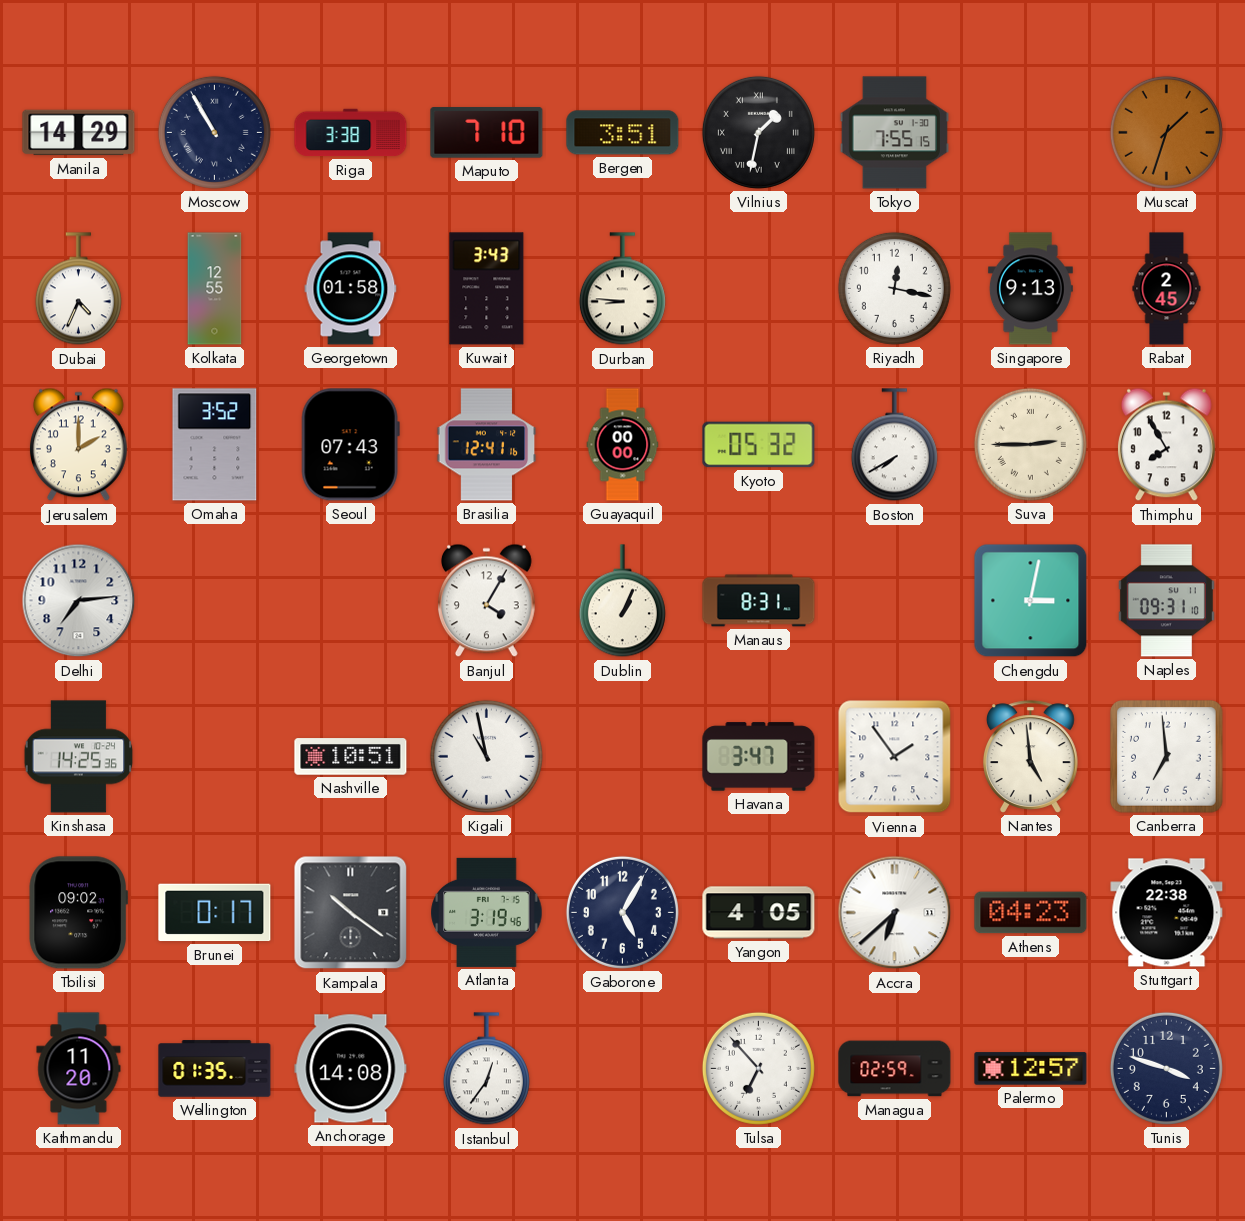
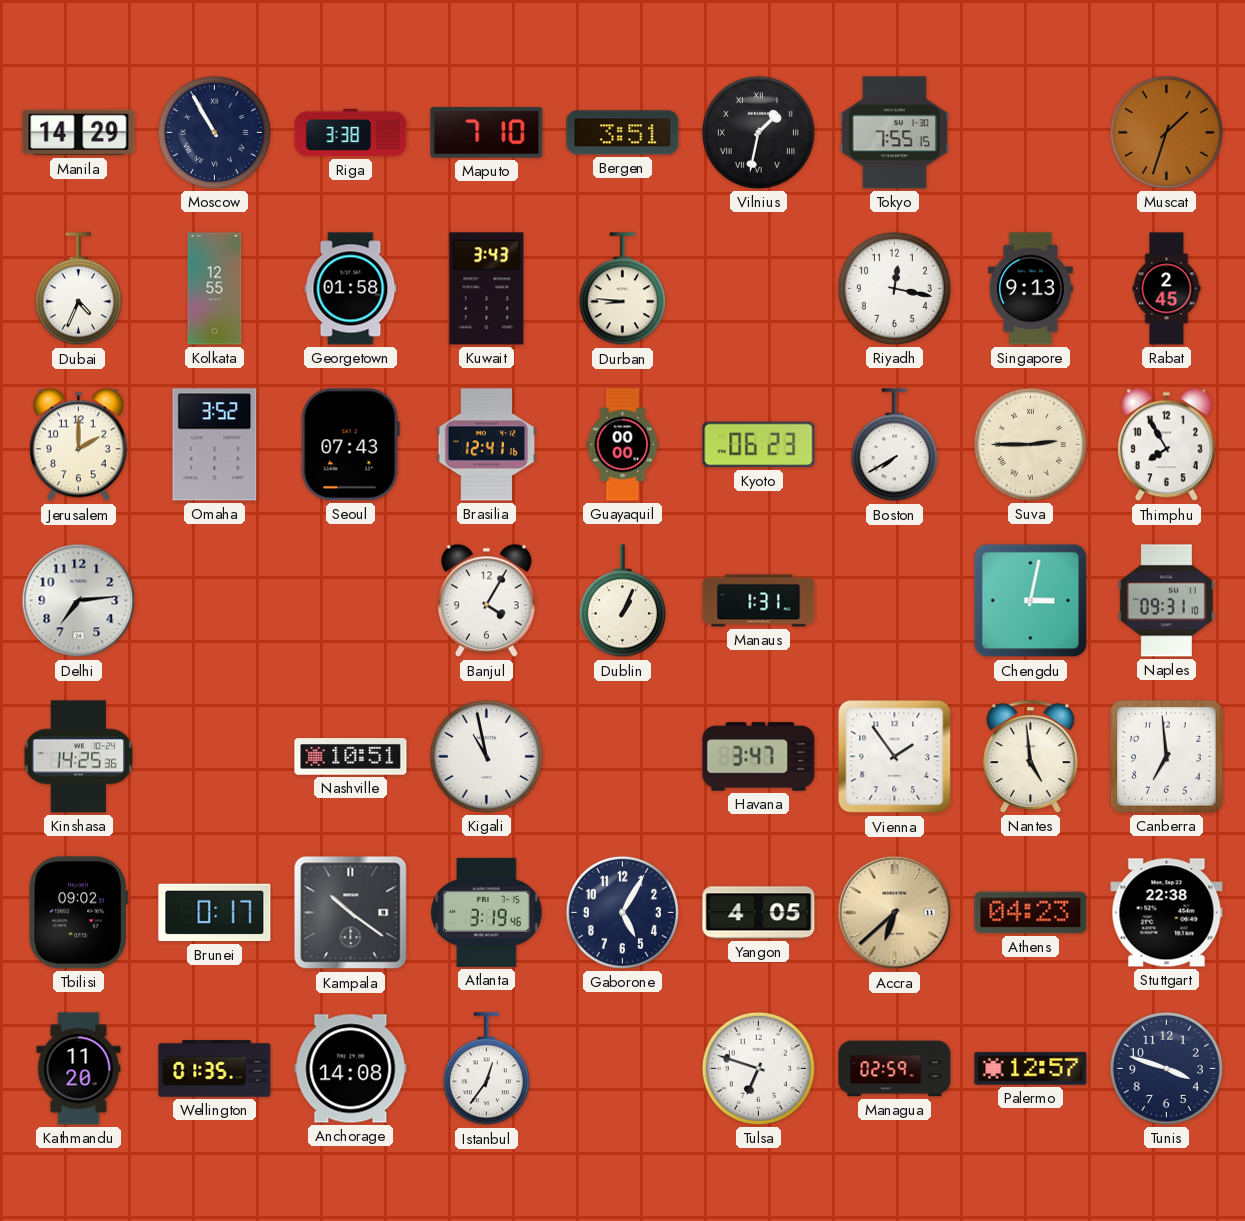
Kyoto: 05:32 -> 06:23
Manaus: 8:31 -> 1:31
Accra dial: white -> champagne
Tulsa: 6:53 -> 6:48
